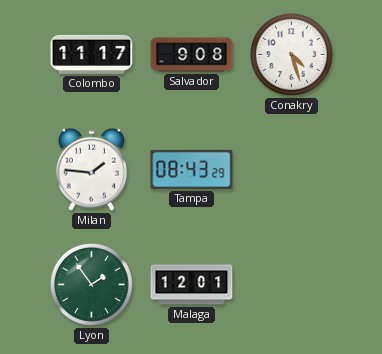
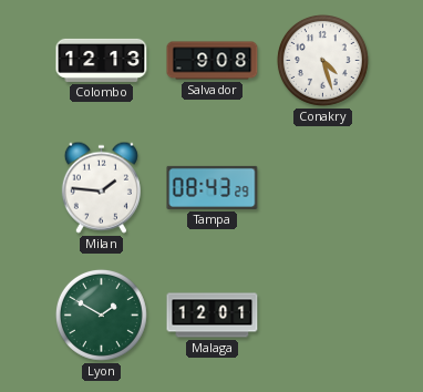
Colombo: 11:17 -> 12:13
Lyon: 1:54 -> 1:50
